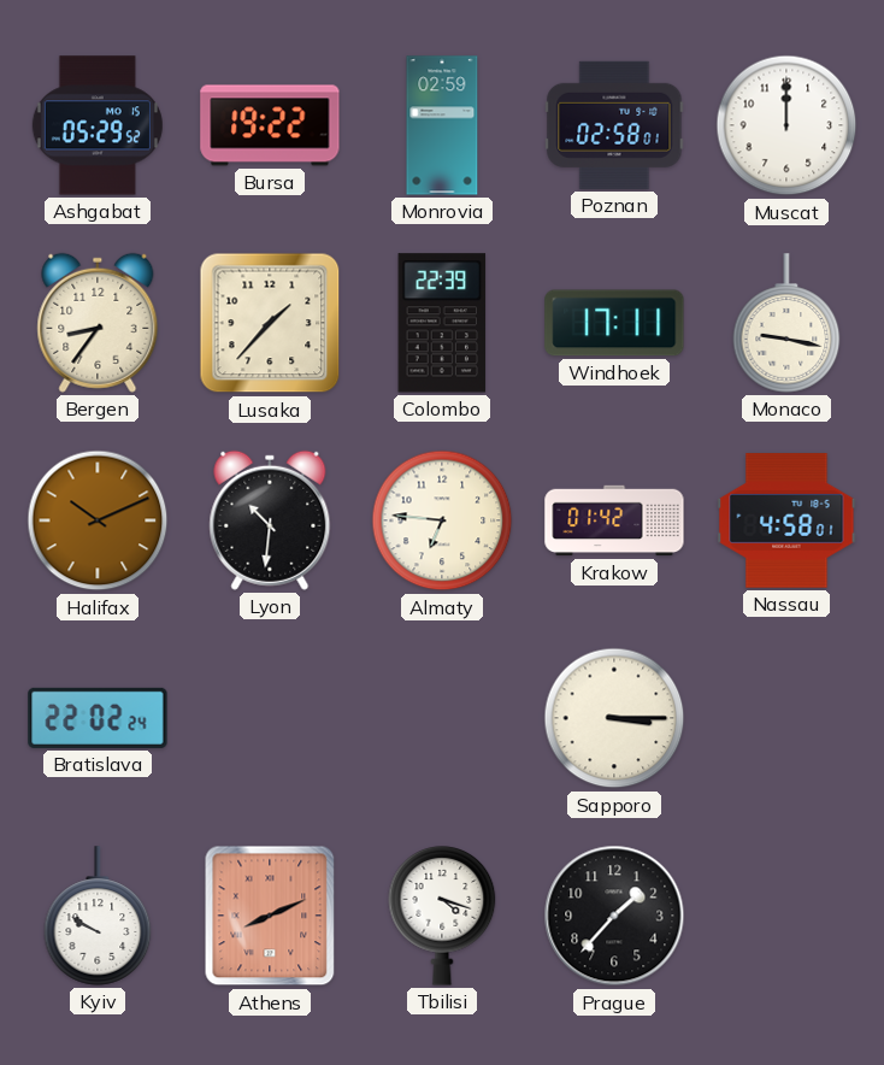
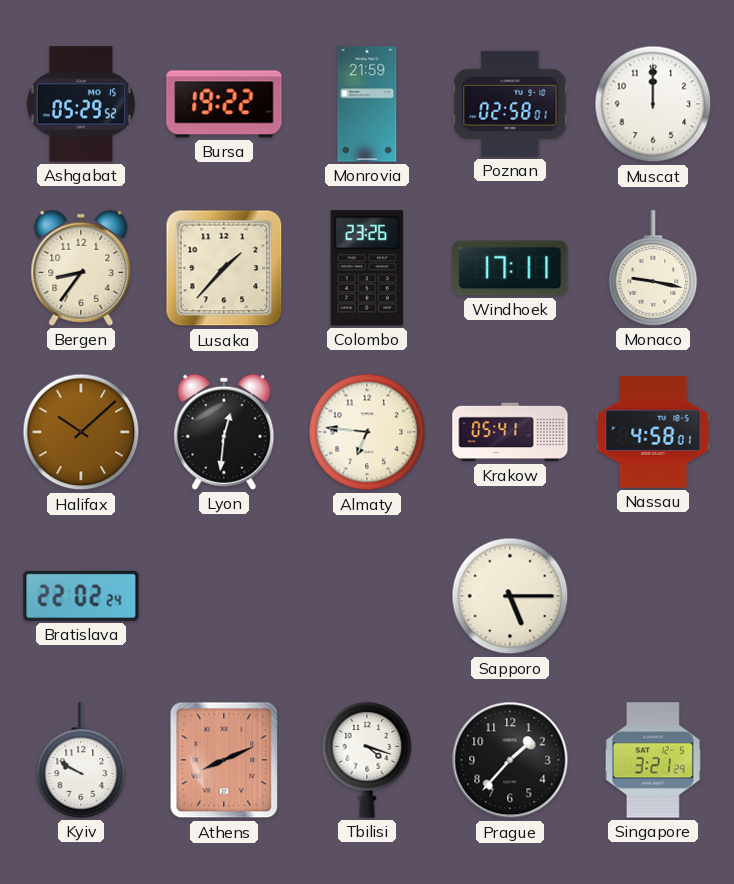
Monrovia: 02:59 -> 21:59
Colombo: 22:39 -> 23:26
Halifax: 10:11 -> 10:08
Lyon: 10:31 -> 12:31
Krakow: 01:42 -> 05:41
Sapporo: 3:15 -> 5:15
Singapore: none -> 3:21
